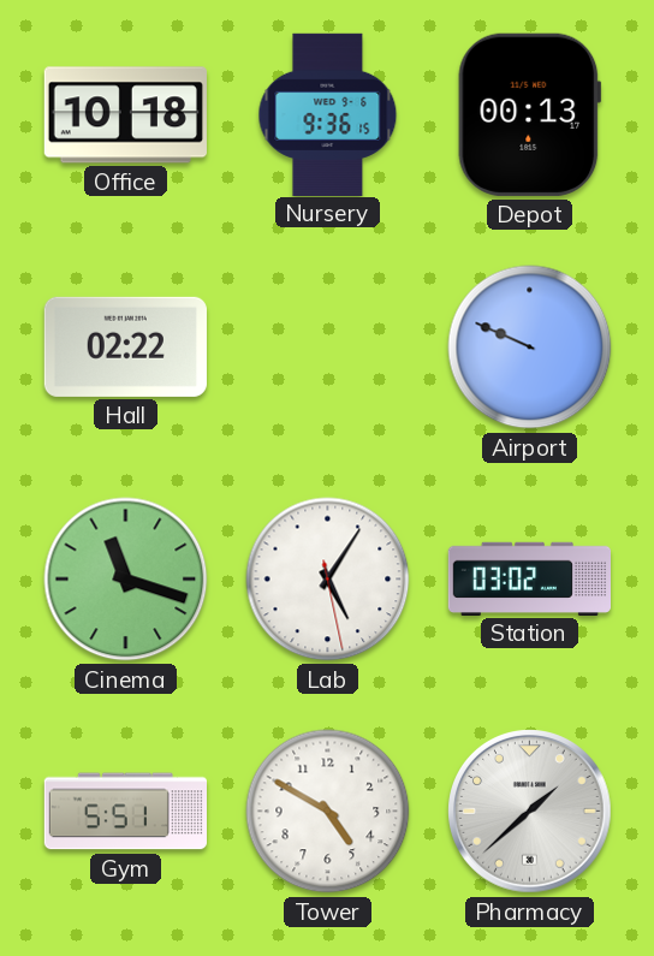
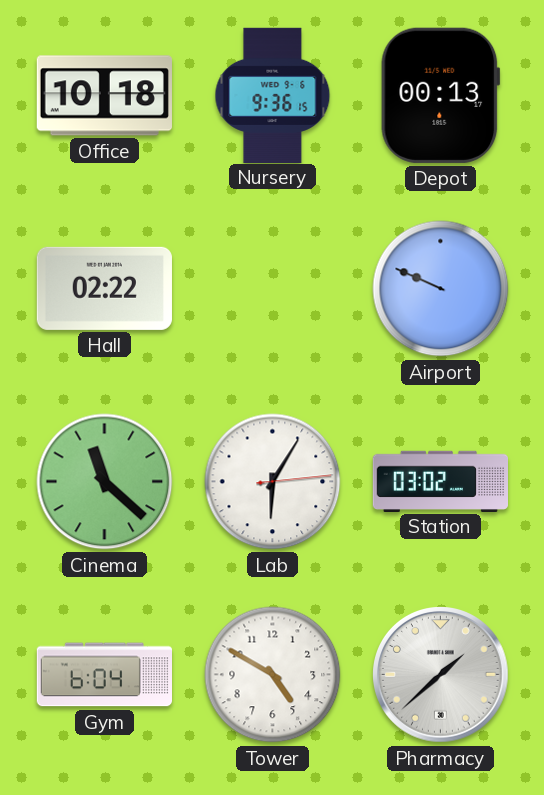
Cinema: 11:18 -> 11:22
Lab: 5:05 -> 6:05
Gym: 5:51 -> 6:04
